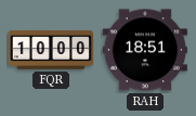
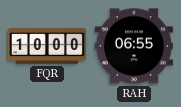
RAH: 18:51 -> 06:55
